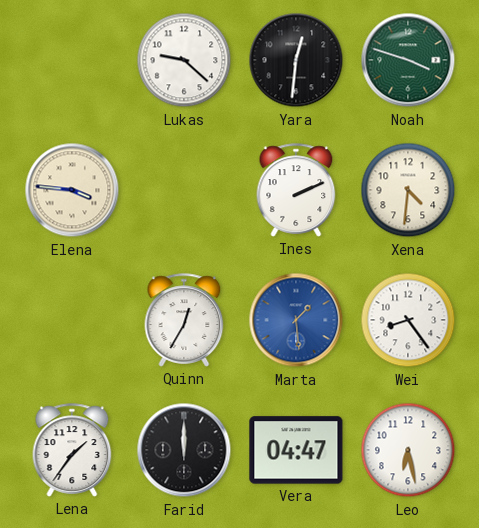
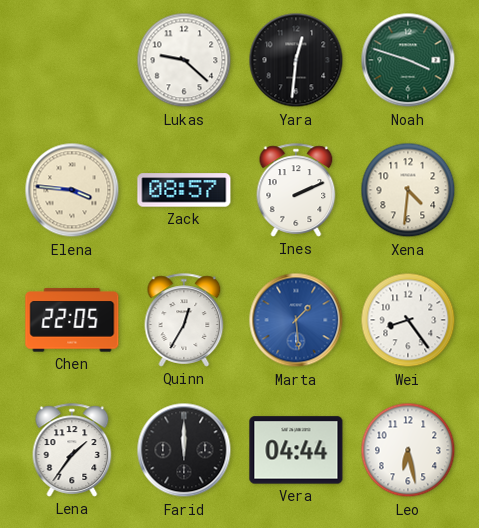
Zack: none -> 08:57
Chen: none -> 22:05
Vera: 04:47 -> 04:44
